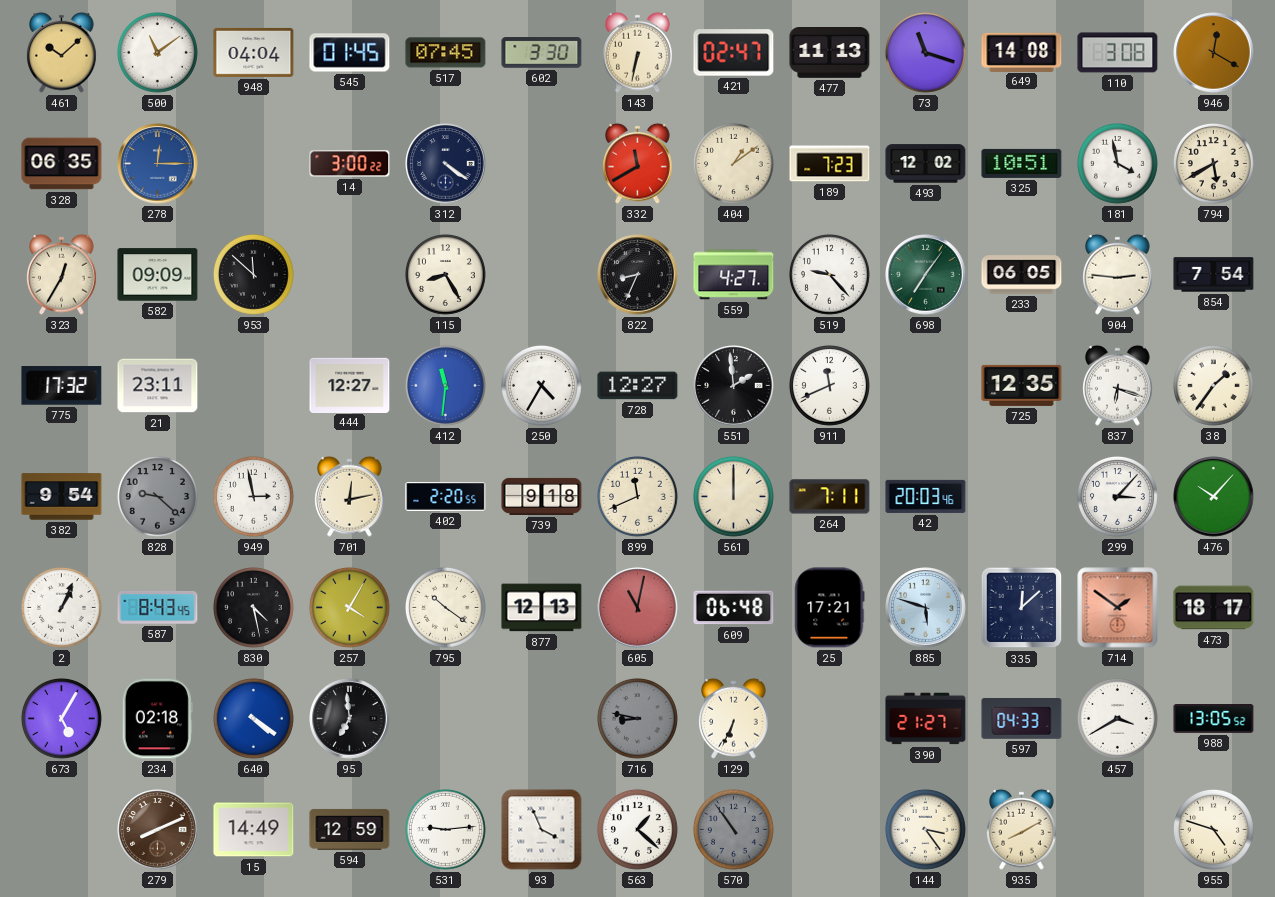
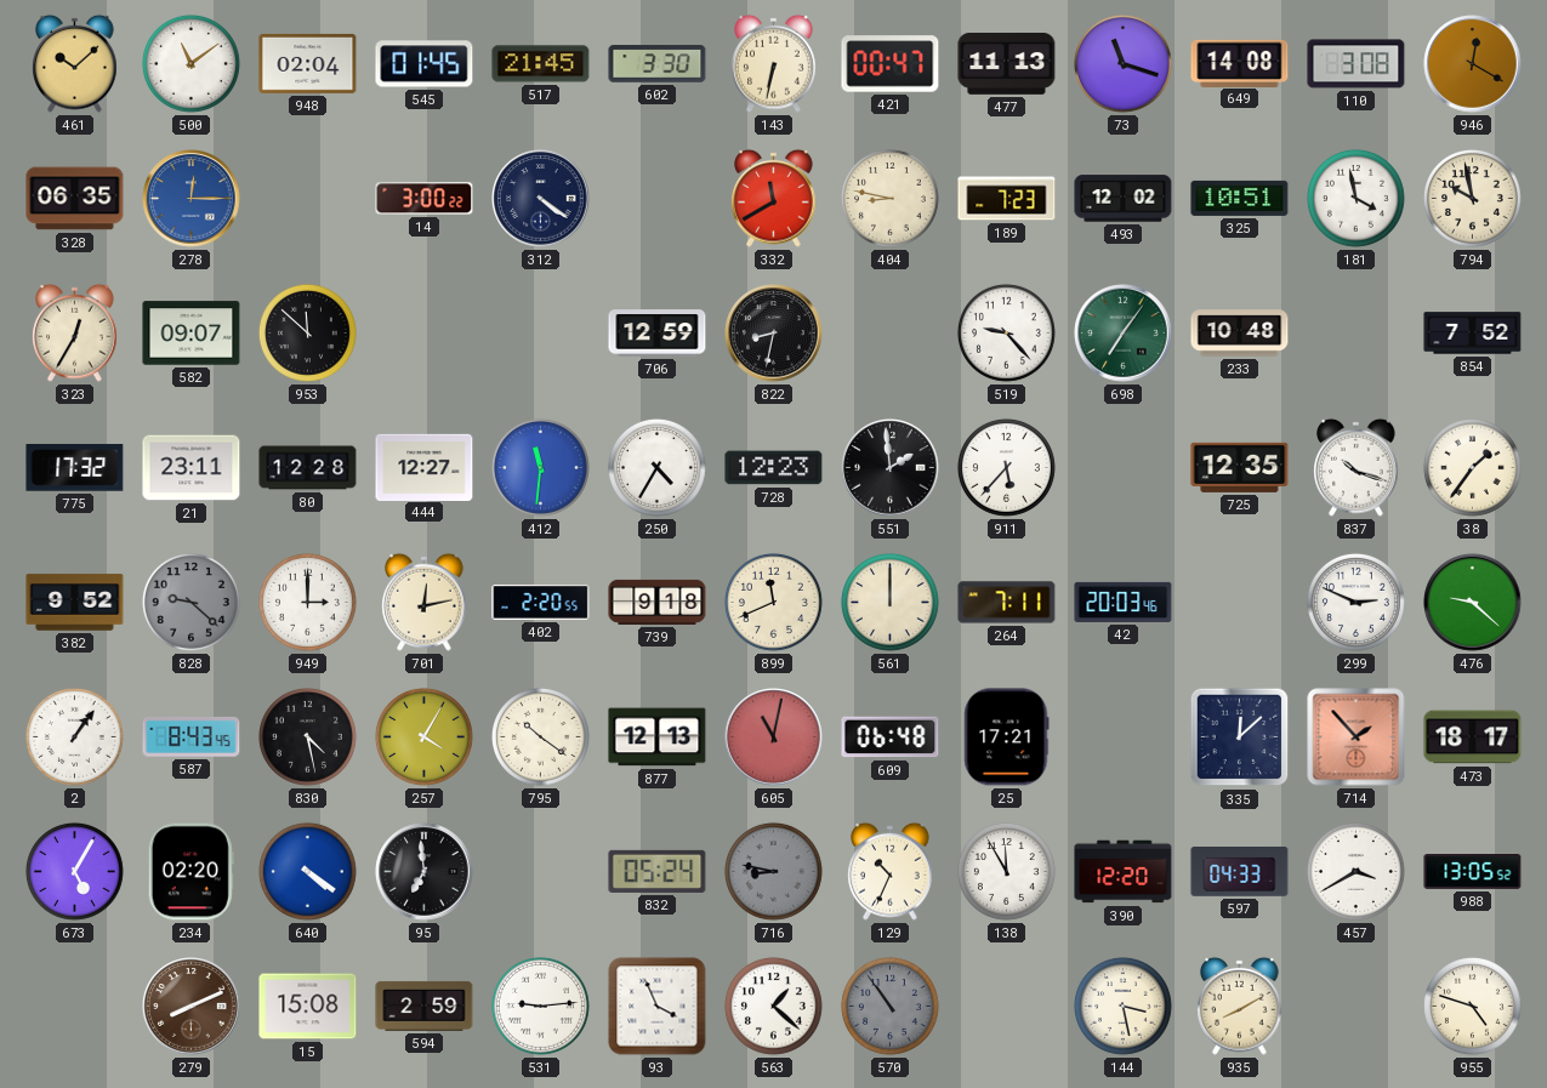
948: 04:04 -> 02:04
517: 07:45 -> 21:45
421: 02:47 -> 00:47
404: 1:09 -> 8:47
794: 5:40 -> 9:58
582: 09:09 -> 09:07
115: 8:25 -> none
706: none -> 12:59
822: 8:34 -> 8:32
559: 4:27 -> none
233: 06:05 -> 10:48
904: 2:46 -> none
854: 7:54 -> 7:52
80: none -> 12:28
728: 12:27 -> 12:23
911: 11:41 -> 5:37
837: 6:18 -> 10:18
382: 9:54 -> 9:52
949: 2:58 -> 3:00
299: 3:07 -> 2:49
476: 10:07 -> 9:22
2: 1:04 -> 1:06
885: 5:48 -> none
714: 1:51 -> 1:53
234: 02:18 -> 02:20
832: none -> 05:24
129: 6:34 -> 10:34
138: none -> 11:55
390: 21:27 -> 12:20
15: 14:49 -> 15:08
594: 12:59 -> 2:59
144: 3:24 -> 3:28
